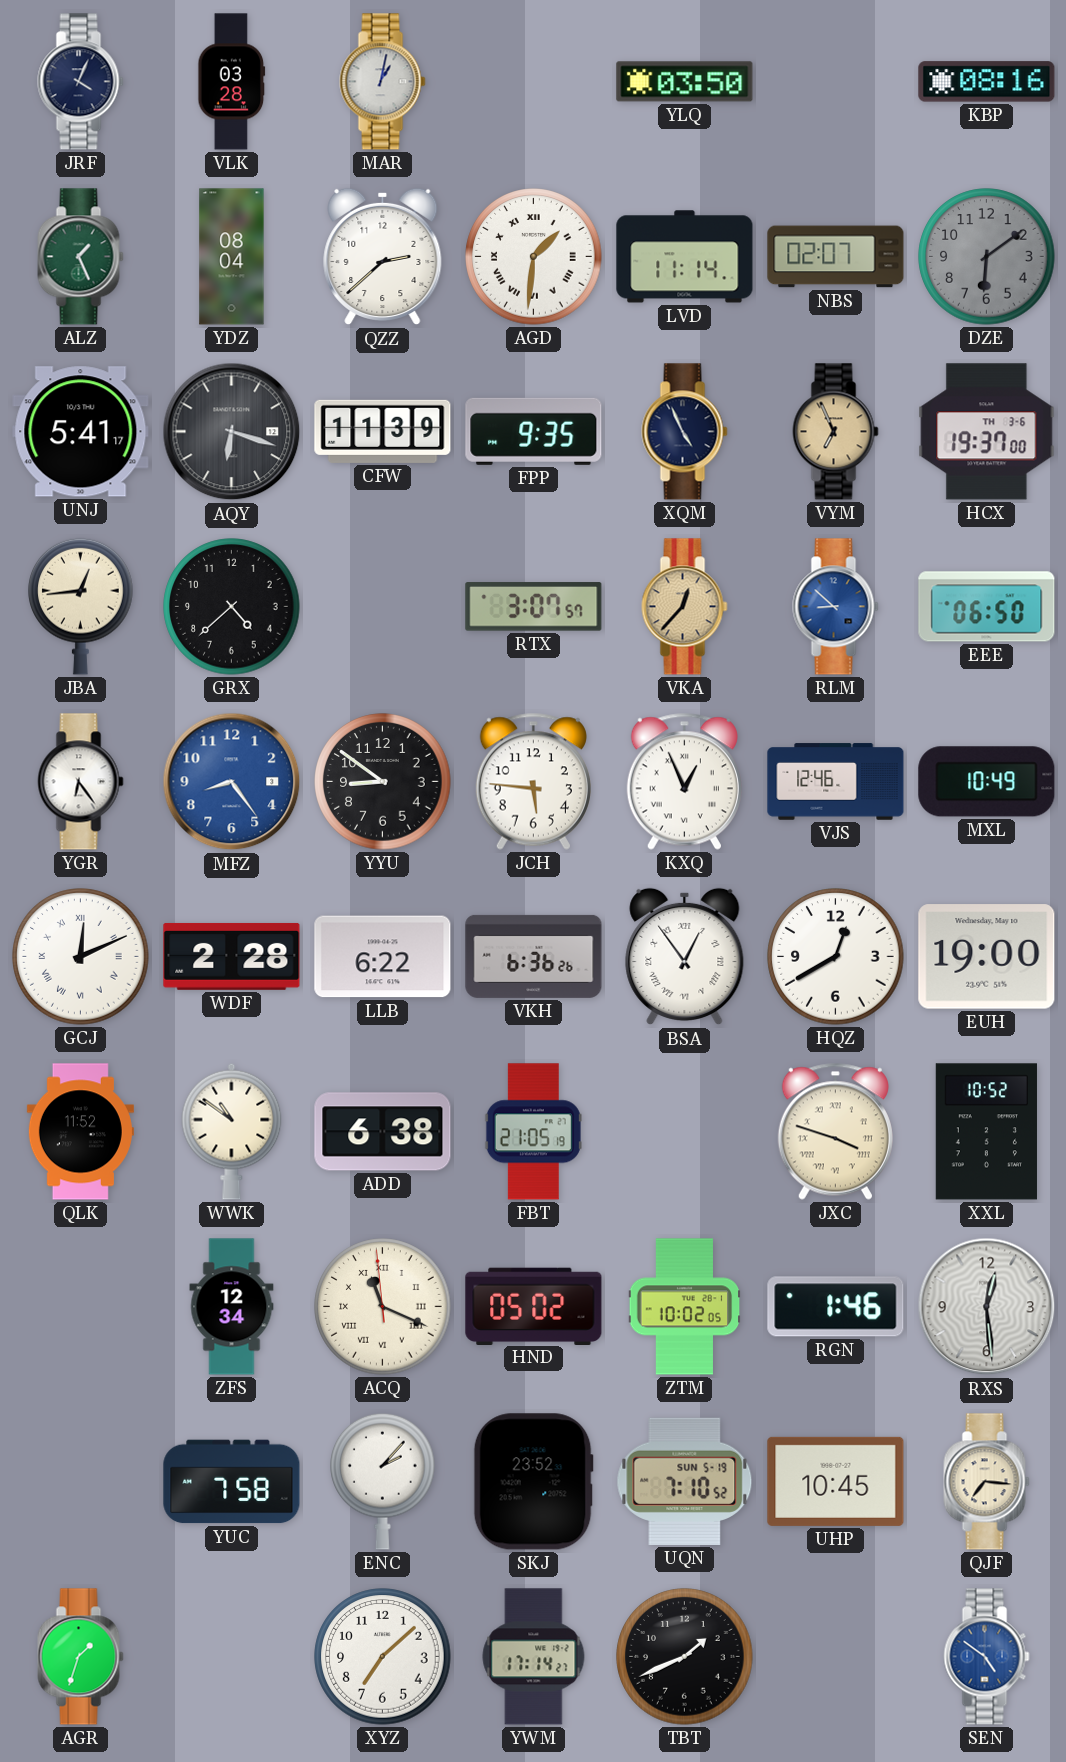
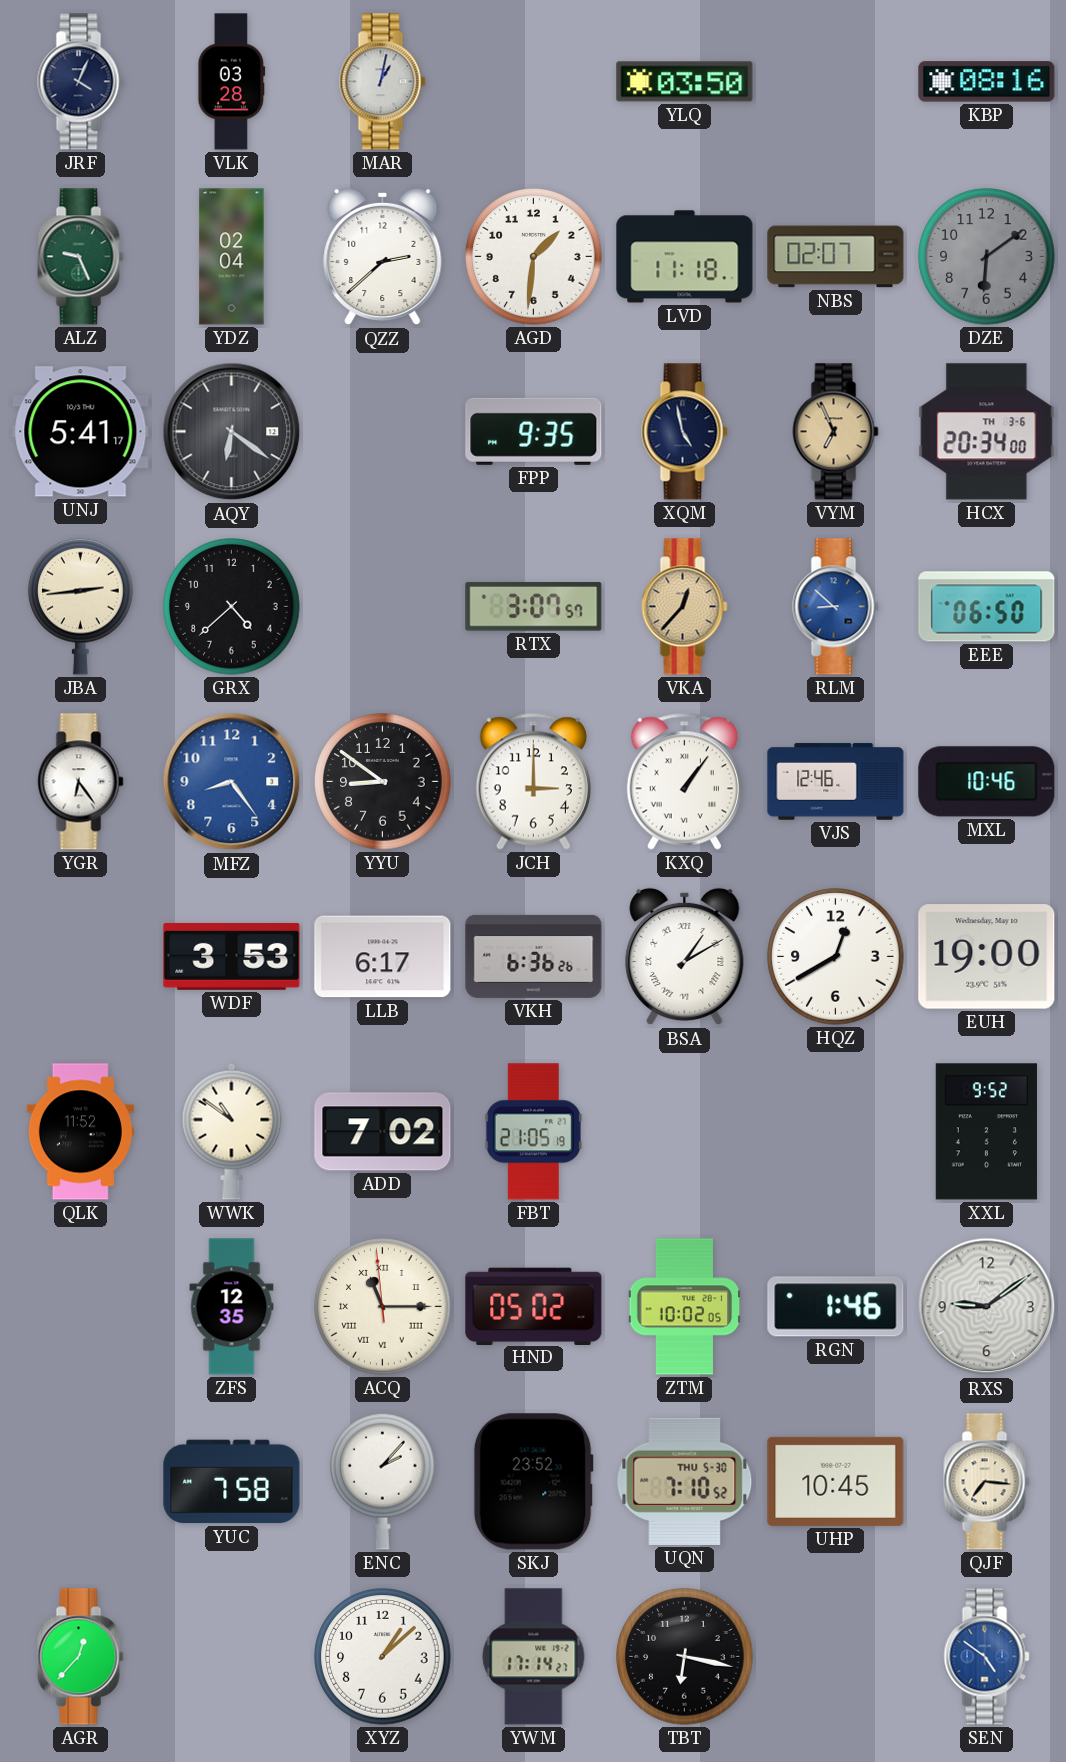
ALZ: 1:26 -> 9:26
YDZ: 08:04 -> 02:04
AGD numerals: Roman -> Arabic
LVD: 11:14 -> 11:18
AQY: 6:18 -> 6:21
CFW: 11:39 -> none
XQM: 4:56 -> 4:58
HCX: 19:37 -> 20:34
JBA: 12:44 -> 2:44
JCH: 5:46 -> 3:00
KXQ: 12:56 -> 1:06
MXL: 10:49 -> 10:46
GCJ: 12:11 -> none
WDF: 2:28 -> 3:53
LLB: 6:22 -> 6:17
BSA: 12:54 -> 1:10
ADD: 6:38 -> 7:02
JXC: 3:48 -> none
XXL: 10:52 -> 9:52
ZFS: 12:34 -> 12:35
ACQ: 11:18 -> 11:14
RXS: 12:29 -> 9:09
UQN date: SUN 5-19 -> THU 5-30
AGR: 1:33 -> 12:37
XYZ: 7:08 -> 1:08
TBT: 1:41 -> 6:17
